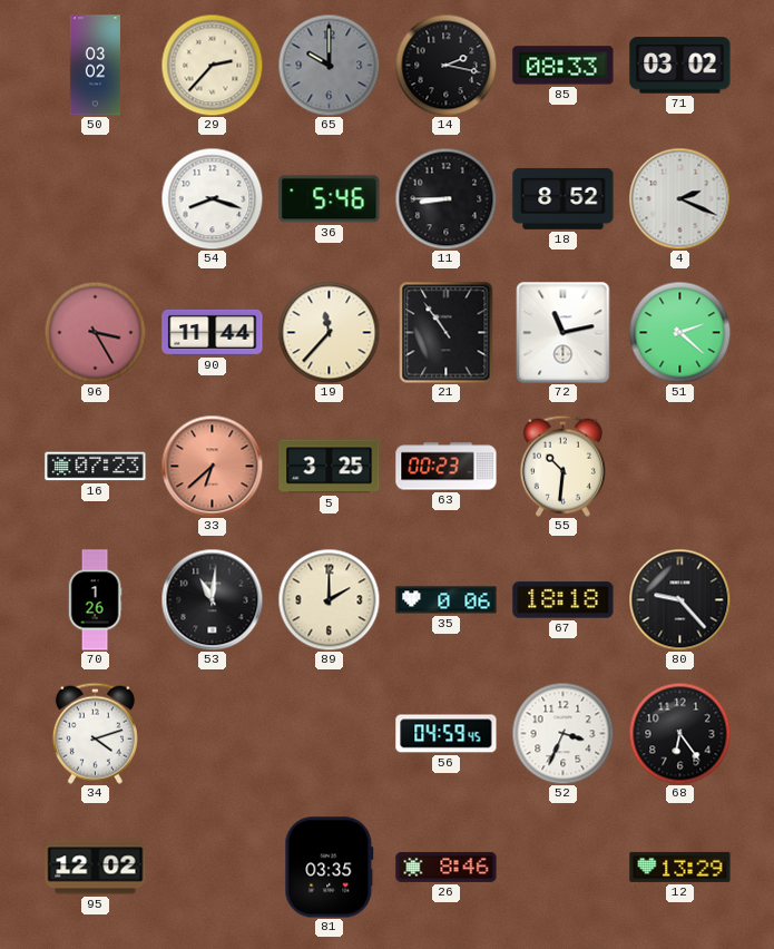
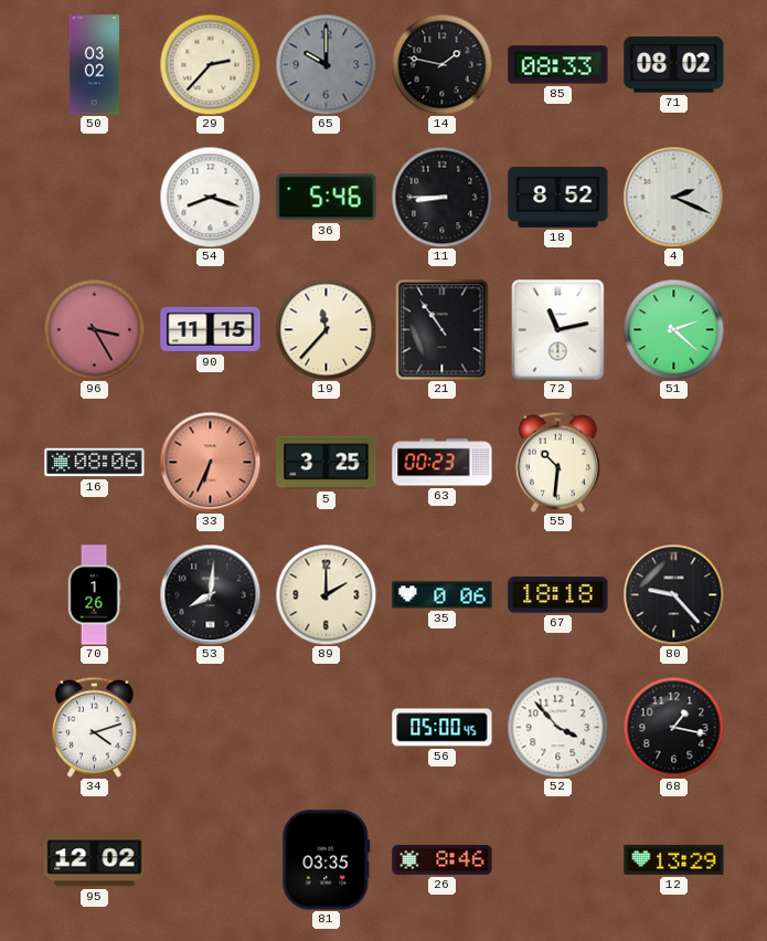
14: 2:17 -> 1:47
71: 03:02 -> 08:02
90: 11:44 -> 11:15
16: 07:23 -> 08:06
33: 6:38 -> 6:34
53: 11:01 -> 8:01
56: 04:59 -> 05:00
52: 3:34 -> 3:53
68: 6:24 -> 1:17
